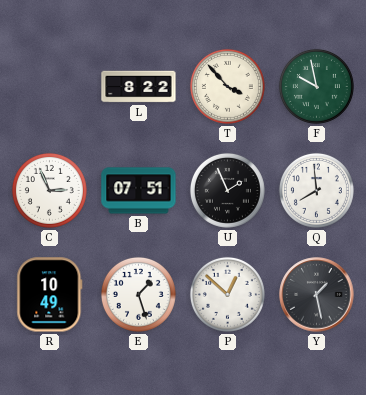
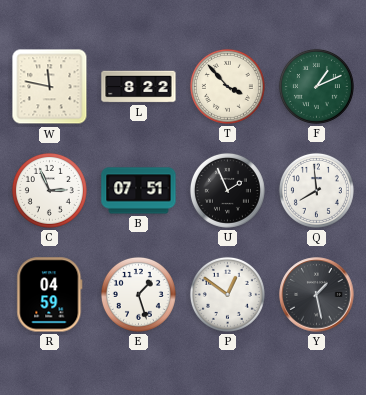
W: none -> 11:47
F: 9:58 -> 1:11
R: 10:49 -> 04:59
P: 12:52 -> 12:51
